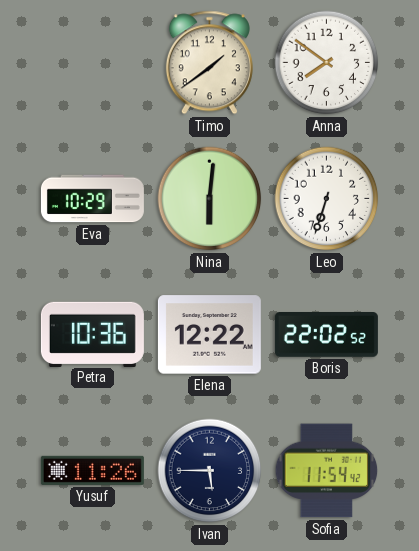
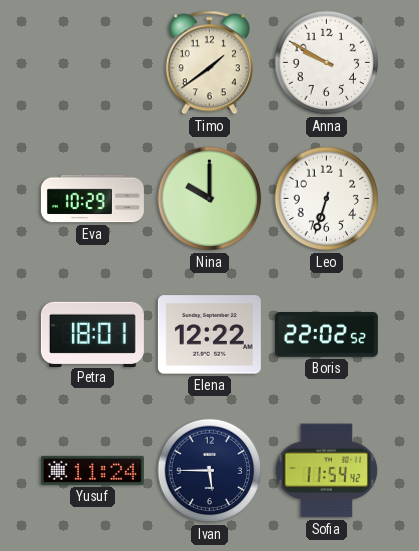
Anna: 7:51 -> 9:50
Nina: 6:01 -> 10:00
Petra: 10:36 -> 18:01
Yusuf: 11:26 -> 11:24
